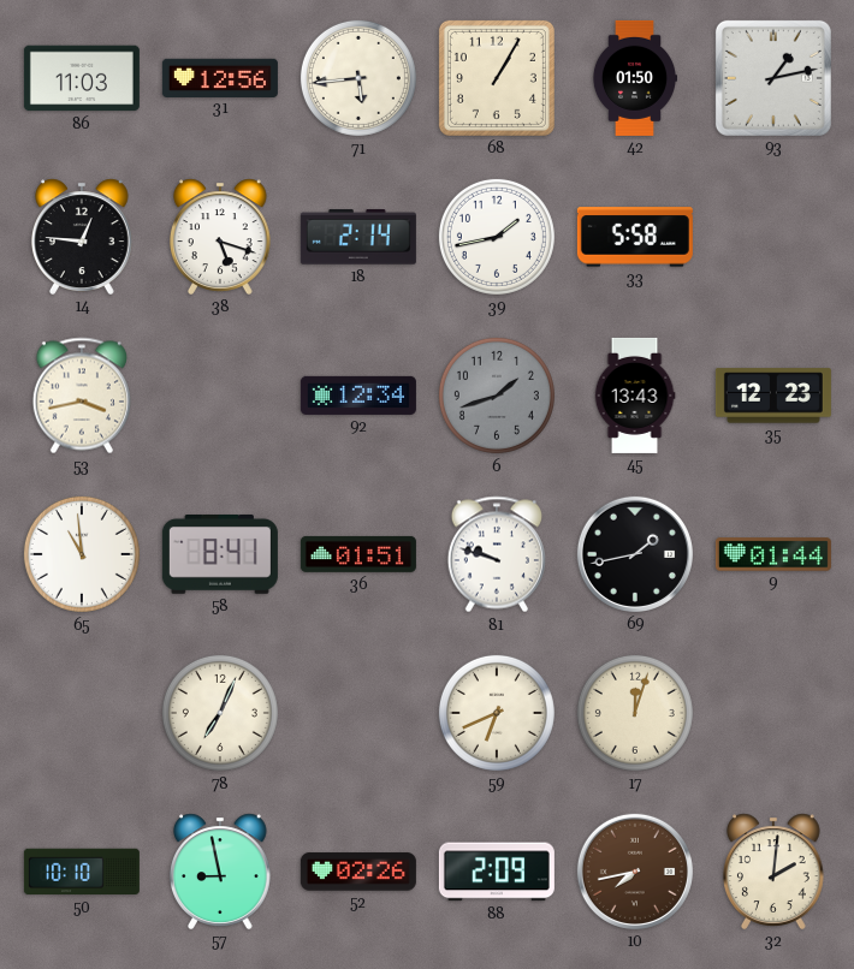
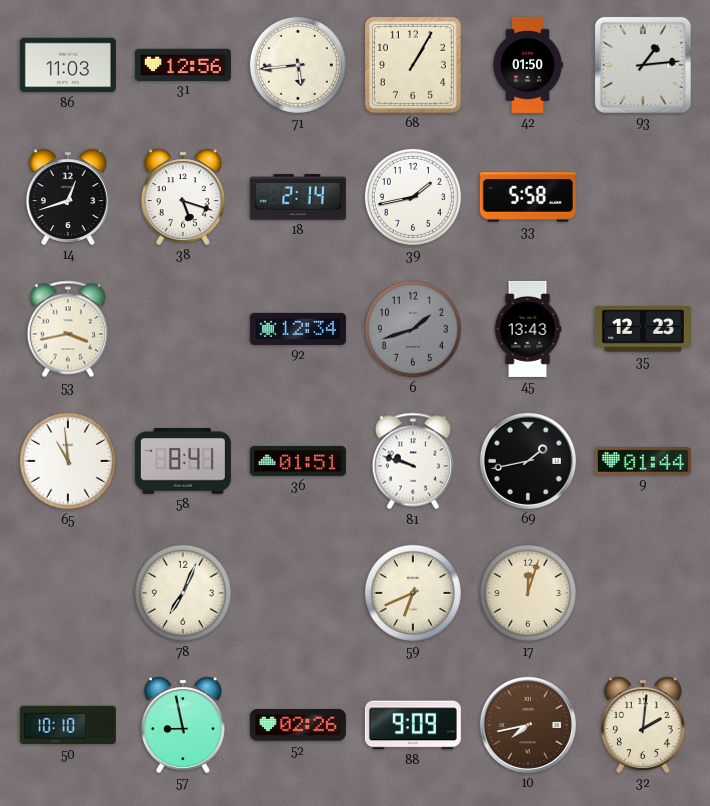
93: 1:13 -> 1:14
14: 12:46 -> 12:42
88: 2:09 -> 9:09
